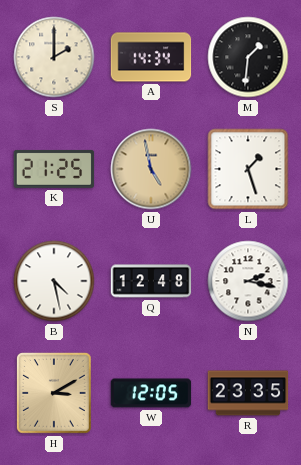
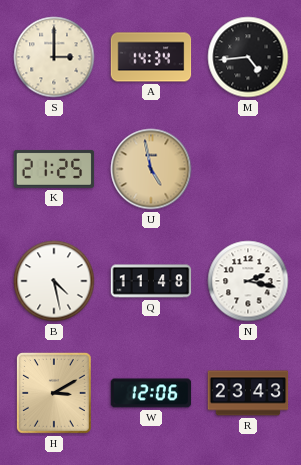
S: 2:00 -> 3:00
M: 1:31 -> 4:44
L: 1:27 -> none
Q: 12:48 -> 11:48
W: 12:05 -> 12:06
R: 23:35 -> 23:43
